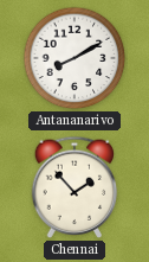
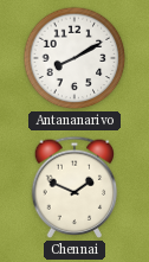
Chennai: 1:53 -> 1:49
